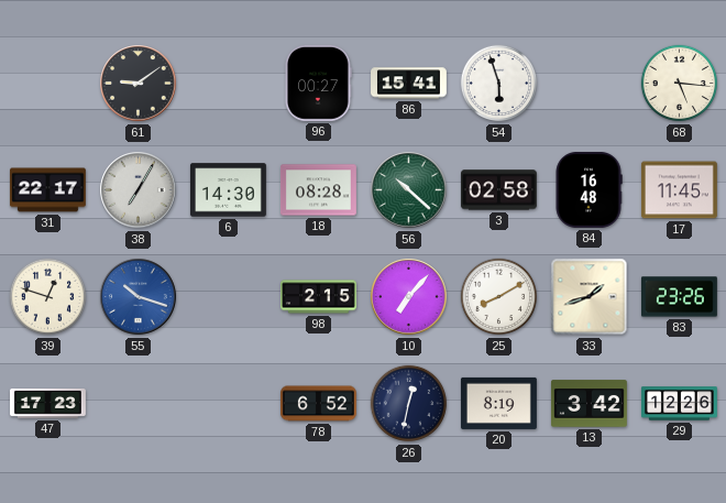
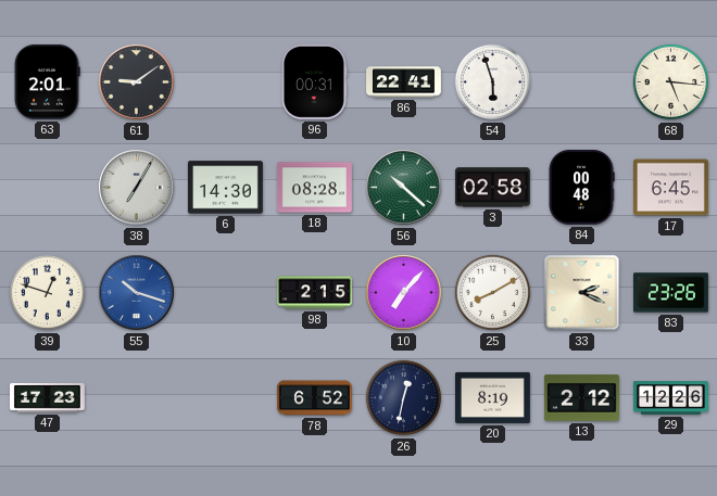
63: none -> 2:01
96: 00:27 -> 00:31
86: 15:41 -> 22:41
31: 22:17 -> none
84: 16:48 -> 00:48
17: 11:45 -> 6:45
33: 1:42 -> 2:19
13: 3:42 -> 2:12
